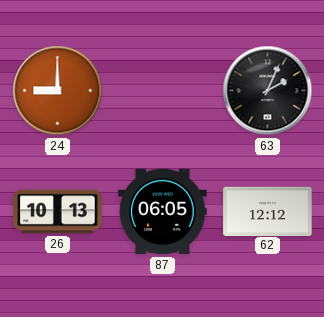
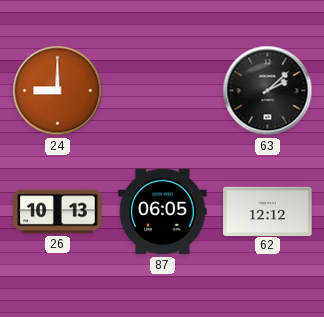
63: 2:04 -> 2:08
